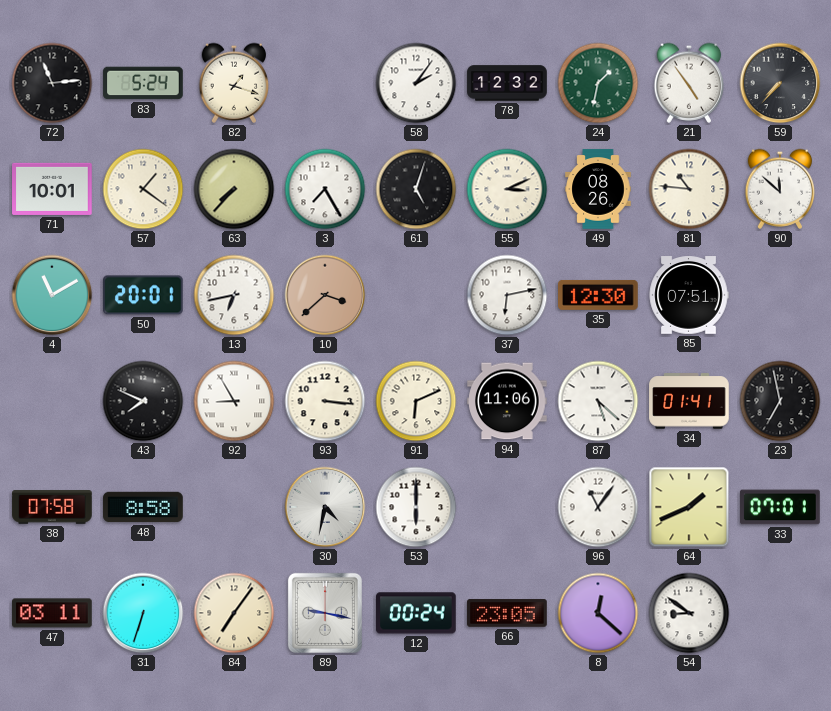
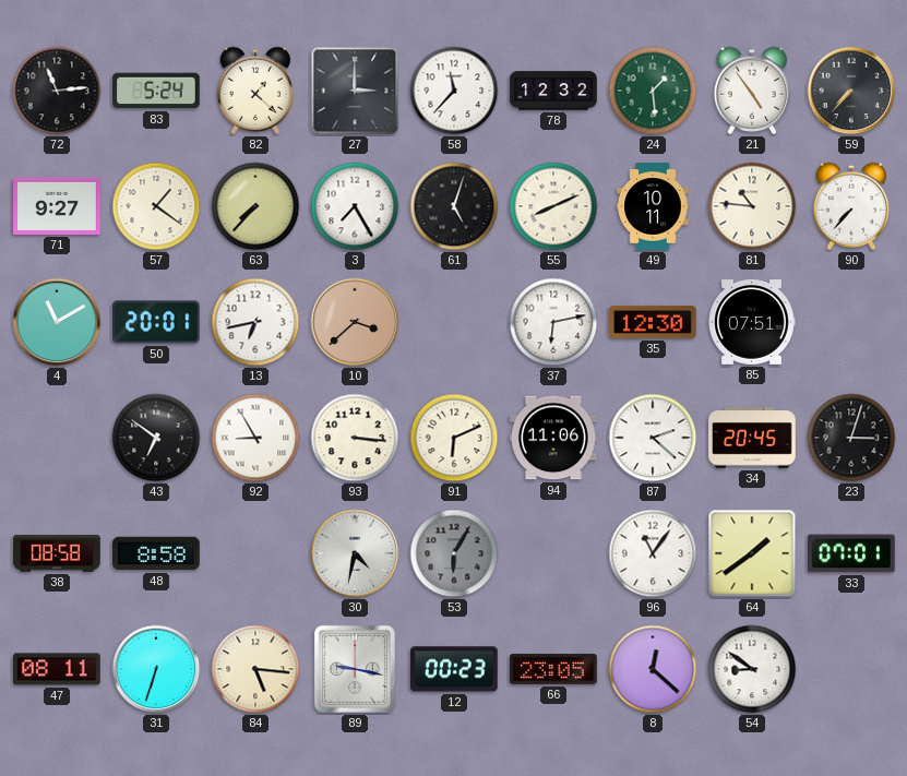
82: 1:18 -> 1:22
27: none -> 3:00
58: 2:06 -> 11:37
24: 1:32 -> 1:29
71: 10:01 -> 9:27
55: 3:11 -> 8:11
49: 08:26 -> 10:11
90: 11:52 -> 7:37
43: 7:49 -> 6:51
87: 5:22 -> 2:22
34: 01:41 -> 20:45
23: 6:58 -> 3:03
38: 07:58 -> 08:58
53: 6:00 -> 6:05
53 dial: white -> grey
64: 1:41 -> 1:39
47: 03:11 -> 08:11
84: 7:06 -> 5:16
12: 00:24 -> 00:23
